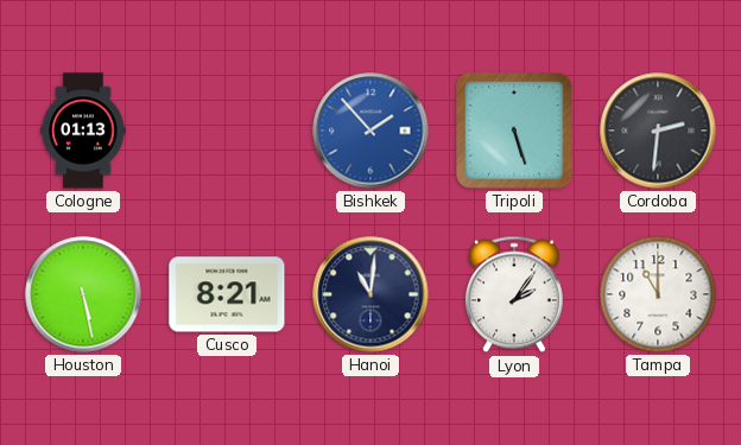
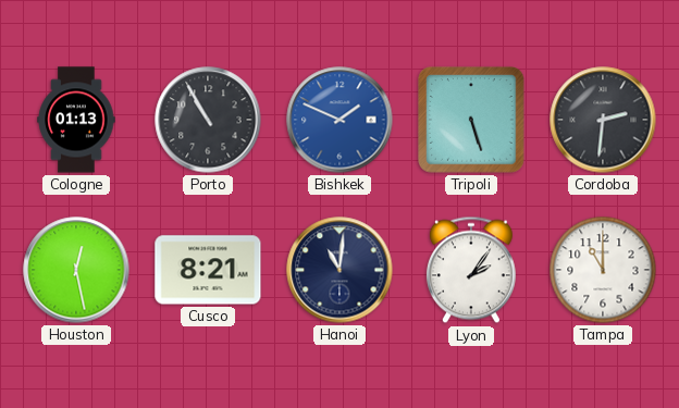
Porto: none -> 10:55
Bishkek: 1:53 -> 1:49
Houston: 5:28 -> 12:28
